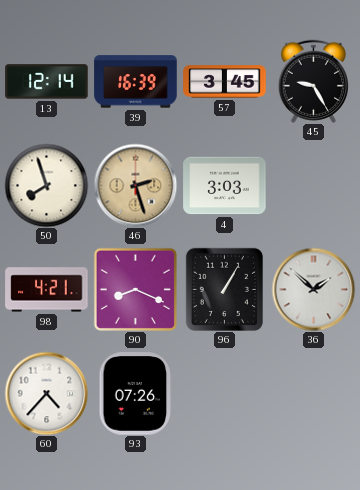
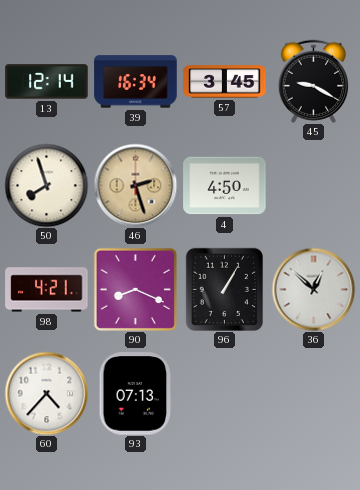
39: 16:39 -> 16:34
45: 9:25 -> 9:20
4: 3:03 -> 4:50
36: 1:52 -> 12:52
93: 07:26 -> 07:13
